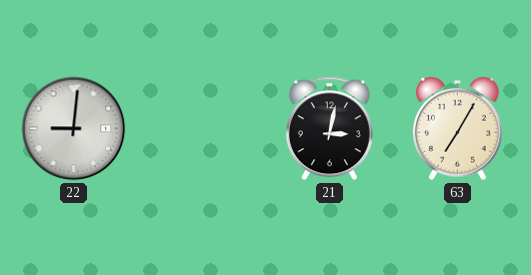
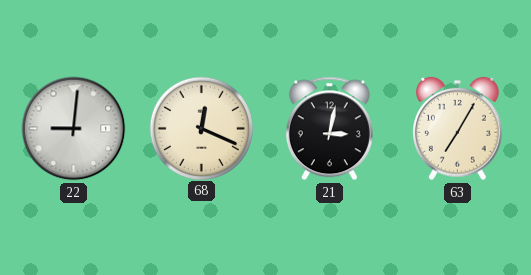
68: none -> 12:19
